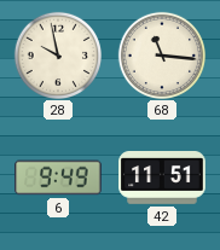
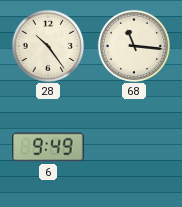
28: 9:58 -> 10:24
42: 11:51 -> none
